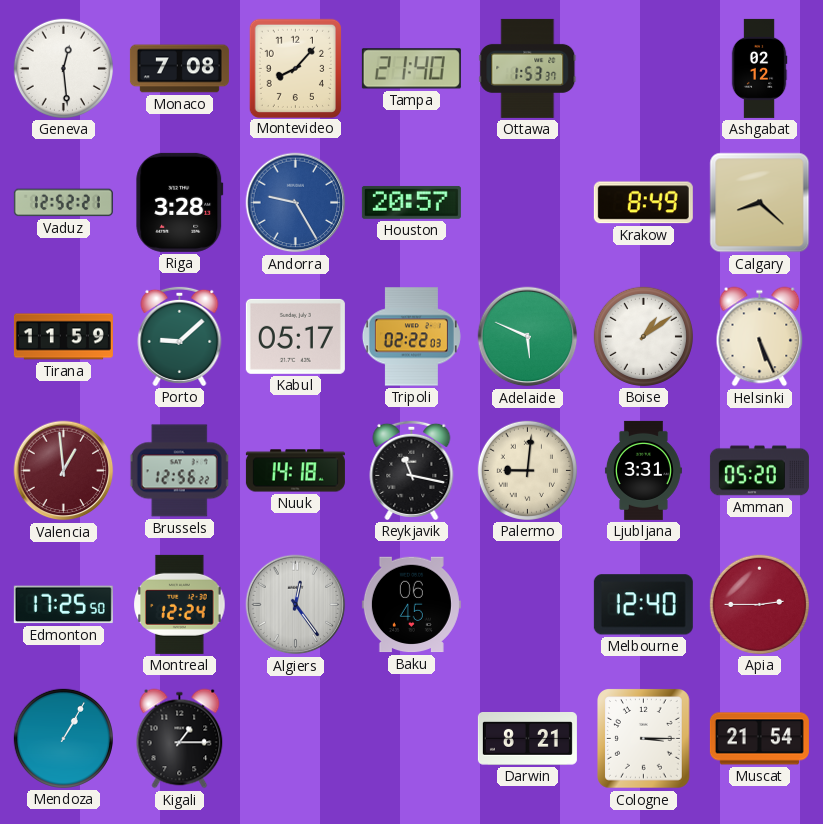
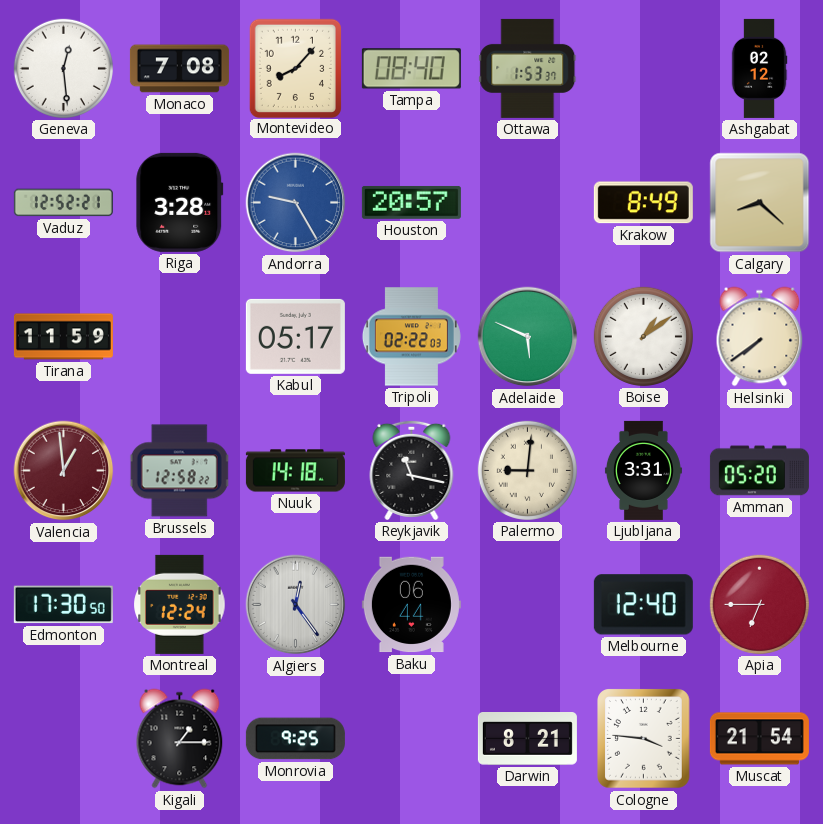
Tampa: 21:40 -> 08:40
Porto: 9:08 -> none
Helsinki: 5:26 -> 7:39
Brussels: 12:56 -> 12:58
Edmonton: 17:25 -> 17:30
Baku: 06:45 -> 06:44
Apia: 2:45 -> 6:45
Mendoza: 1:05 -> none
Monrovia: none -> 9:25
Cologne: 3:15 -> 3:46
